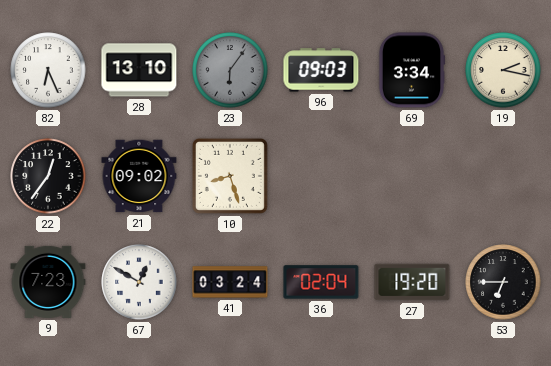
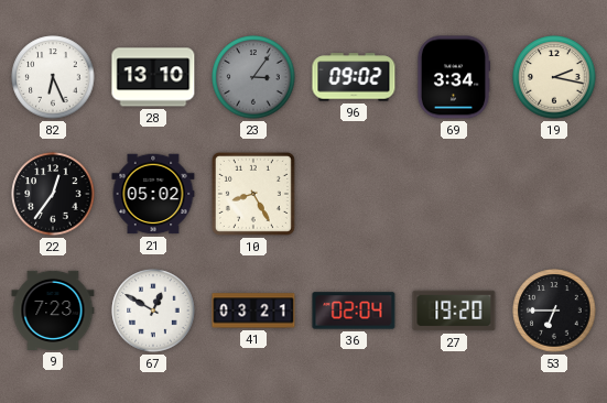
23: 6:06 -> 3:06
96: 09:03 -> 09:02
21: 09:02 -> 05:02
10: 8:27 -> 8:25
41: 03:24 -> 03:21
